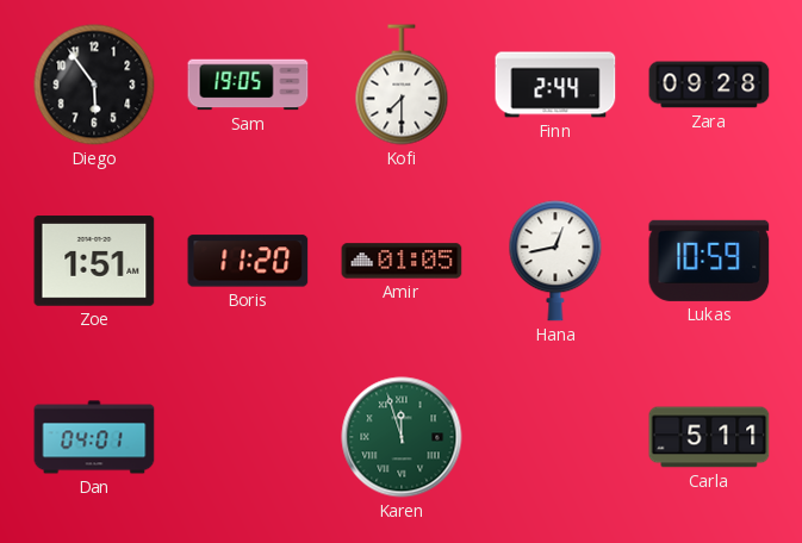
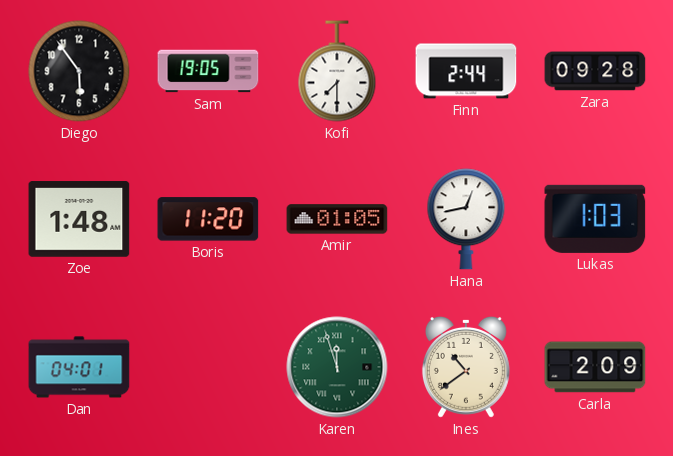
Zoe: 1:51 -> 1:48
Lukas: 10:59 -> 1:03
Ines: none -> 10:39
Carla: 5:11 -> 2:09
